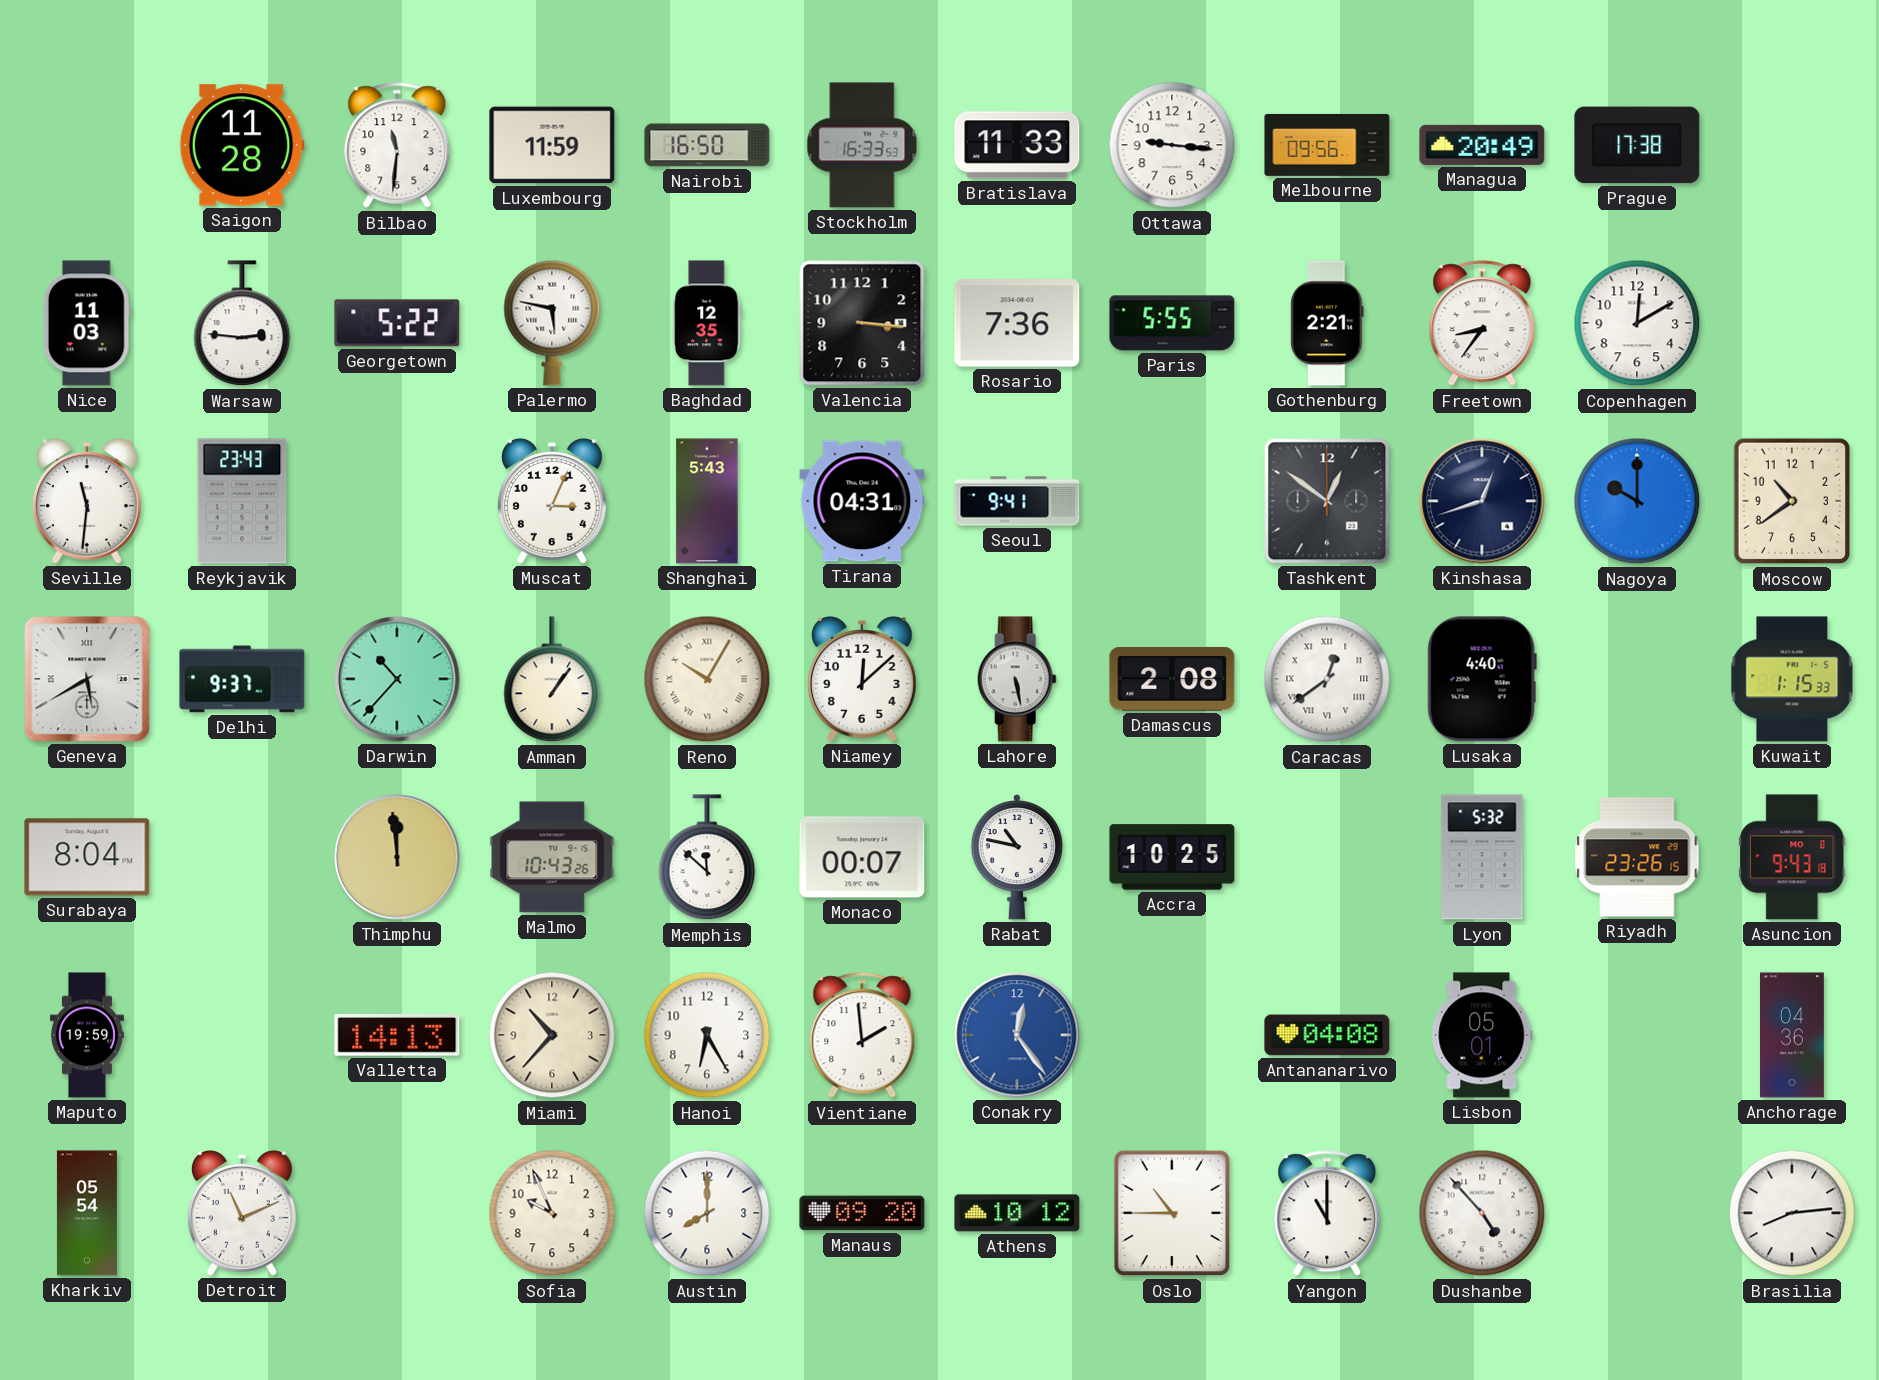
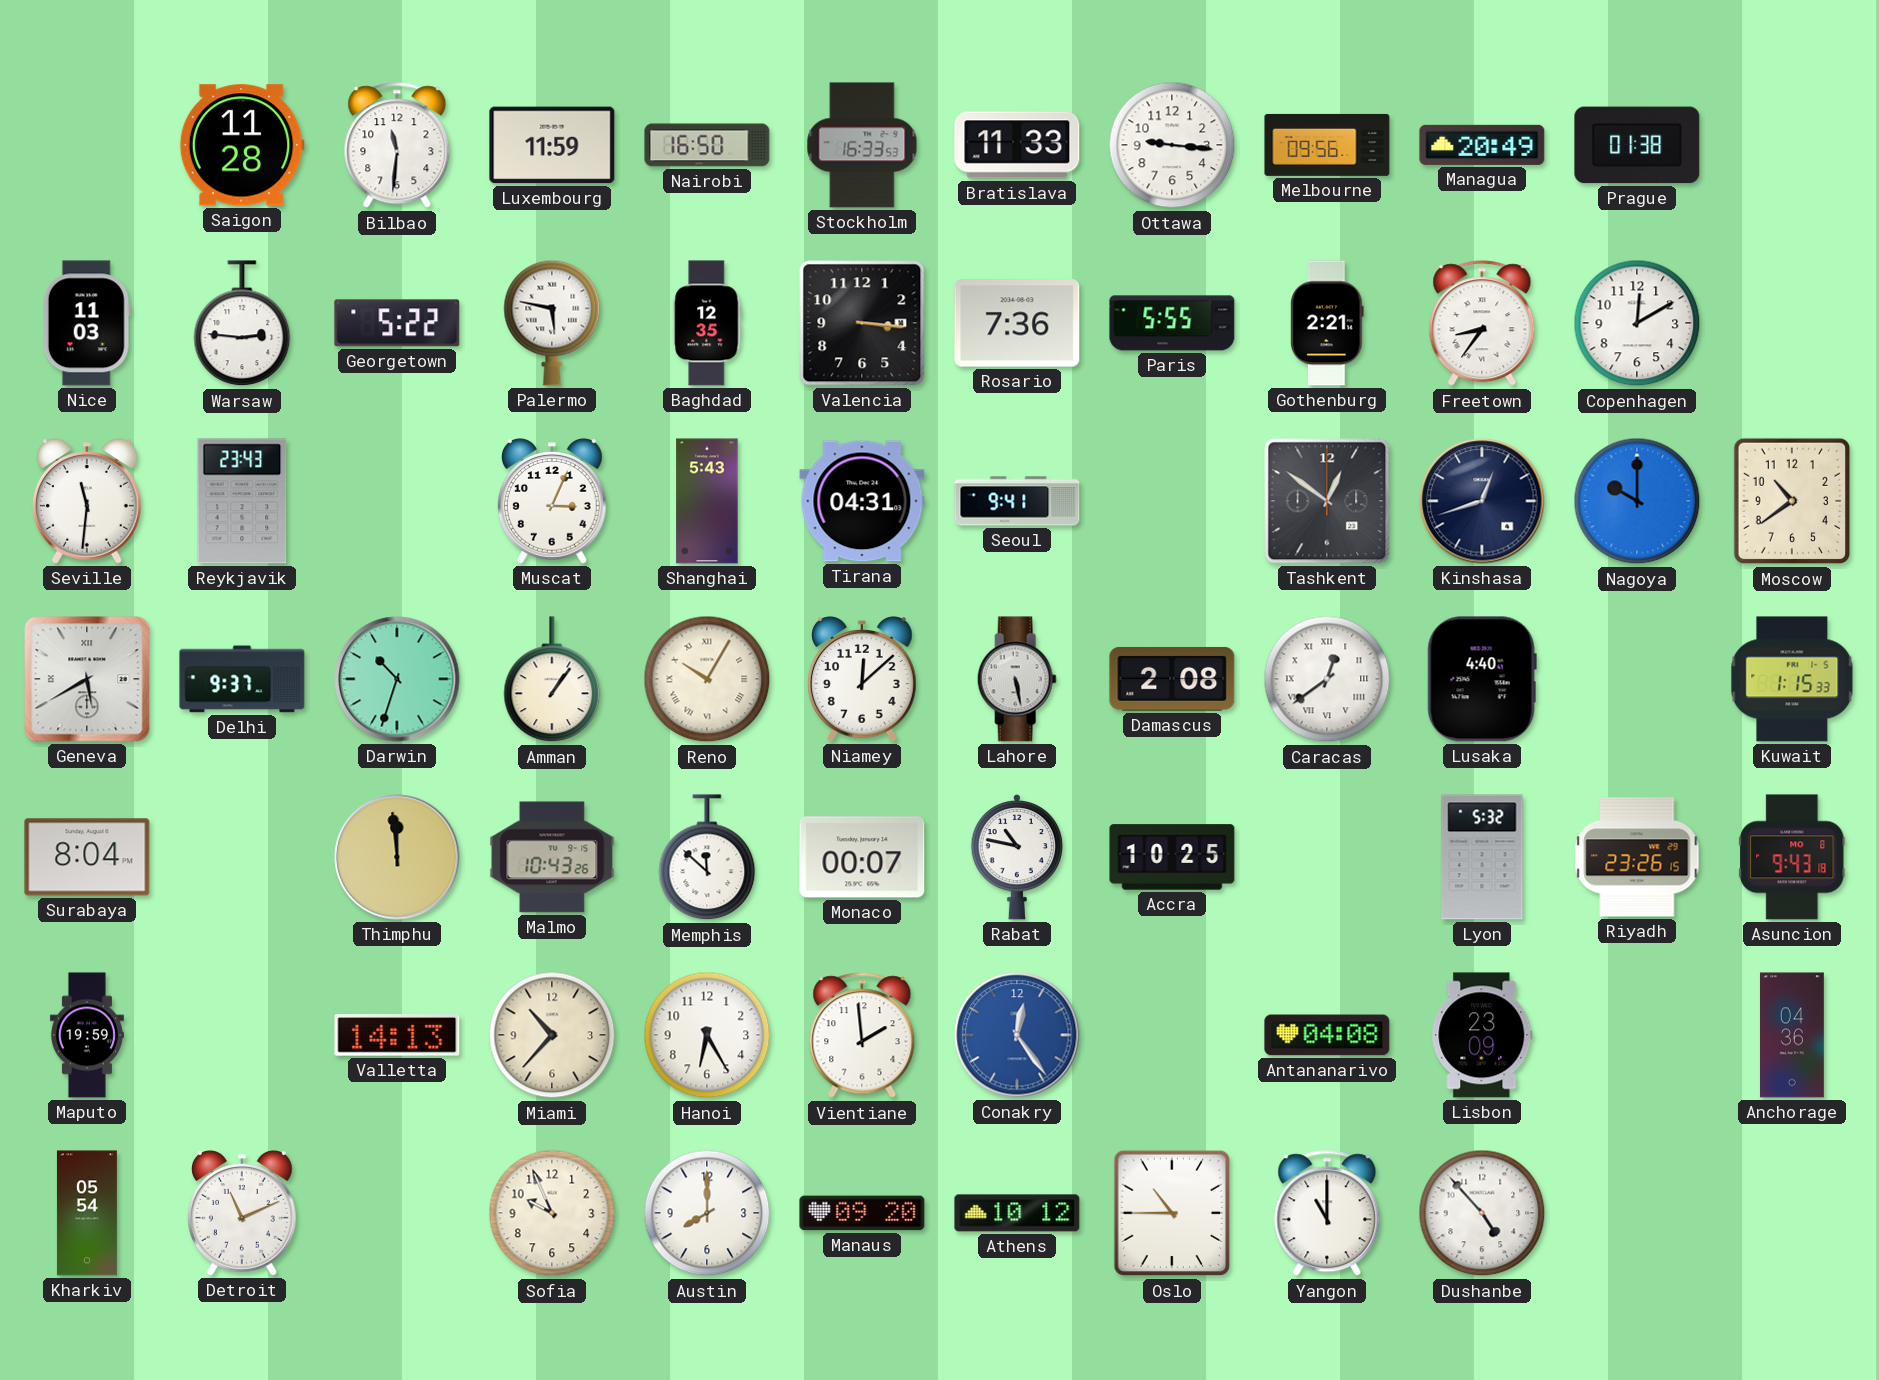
Prague: 17:38 -> 01:38
Darwin: 10:37 -> 10:33
Lisbon: 05:01 -> 23:09
Brasilia: 8:14 -> none
